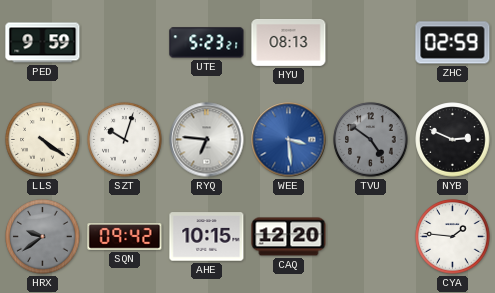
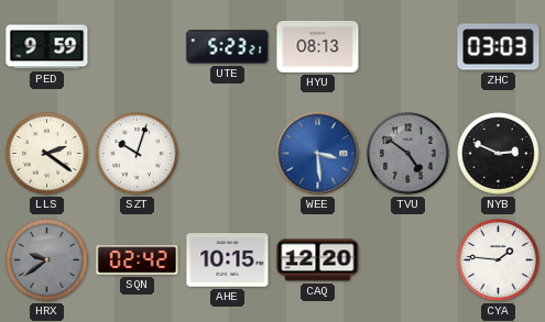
ZHC: 02:59 -> 03:03
LLS: 4:21 -> 2:21
RYQ: 6:46 -> none
SQN: 09:42 -> 02:42
